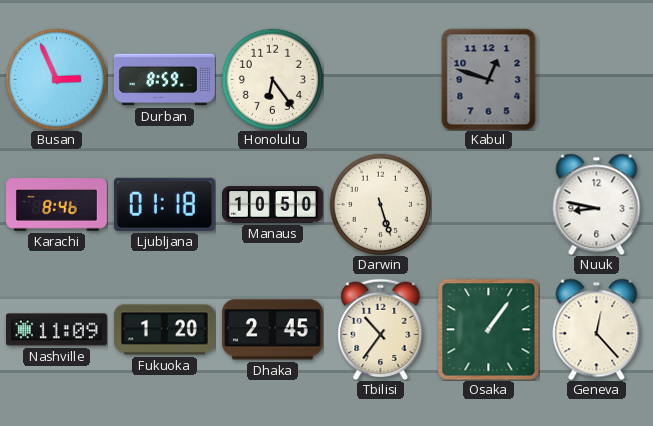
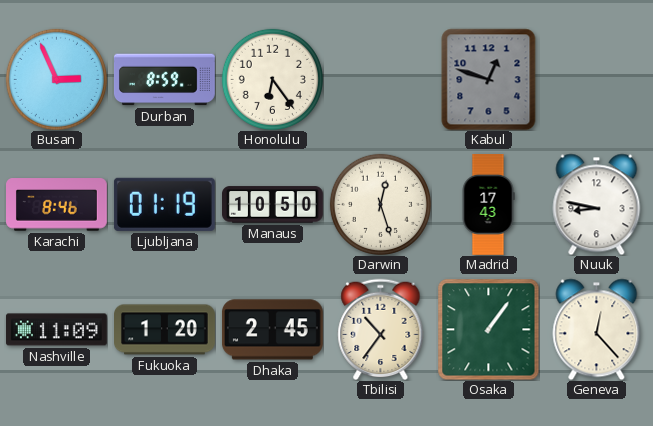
Ljubljana: 01:18 -> 01:19
Darwin: 5:27 -> 12:27
Madrid: none -> 17:43
